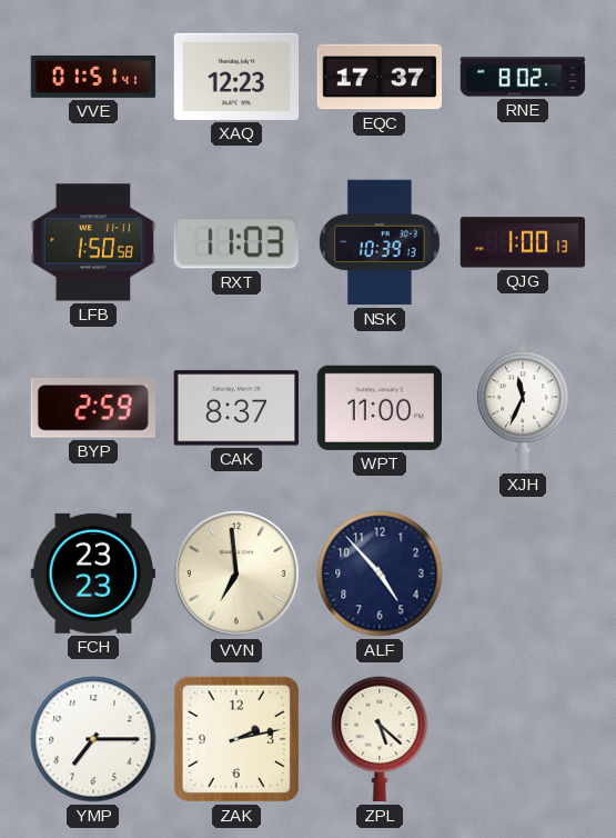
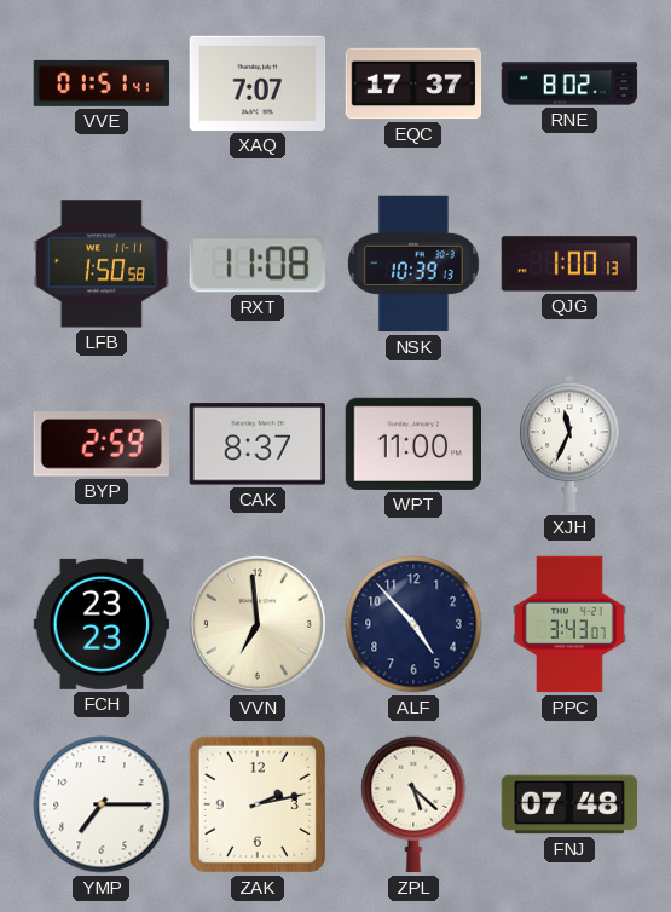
XAQ: 12:23 -> 7:07
RXT: 11:03 -> 11:08
PPC: none -> 3:43
FNJ: none -> 07:48
